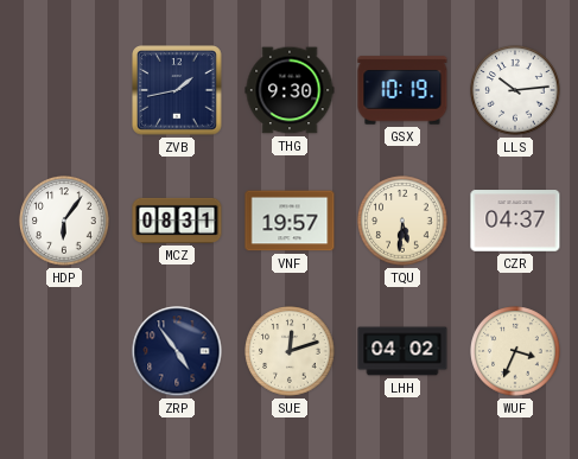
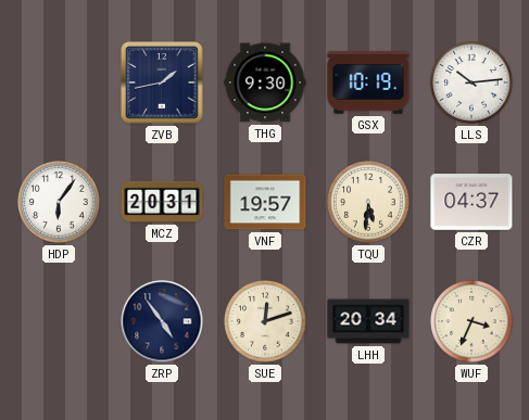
MCZ: 08:31 -> 20:31
LHH: 04:02 -> 20:34
